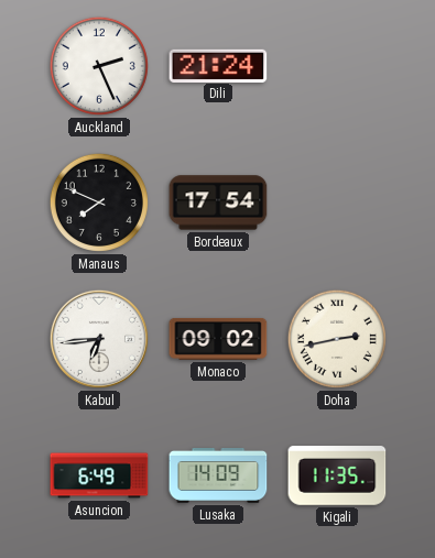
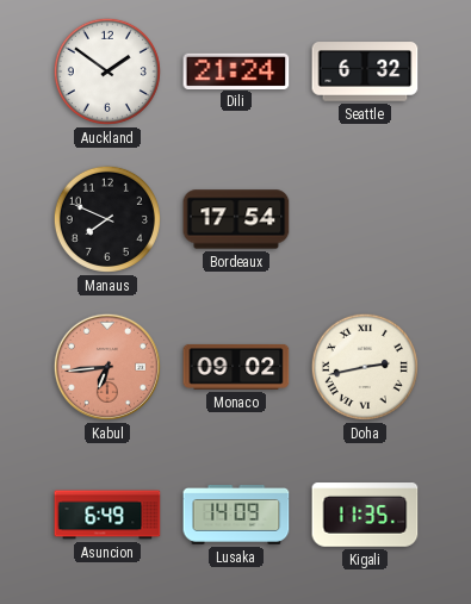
Auckland: 2:26 -> 1:51
Seattle: none -> 6:32
Kabul dial: white -> salmon
